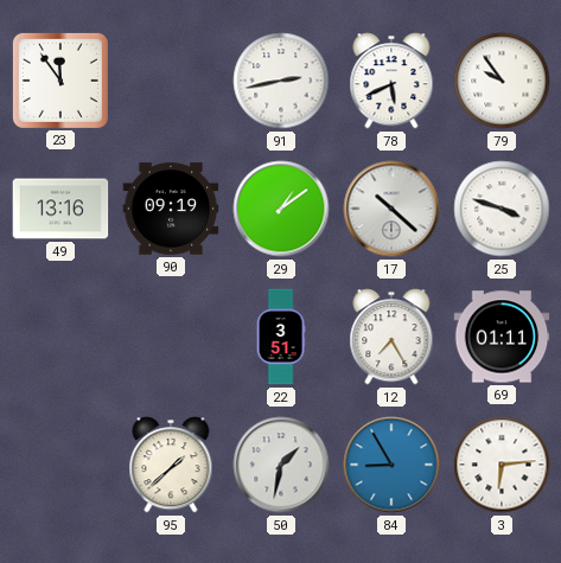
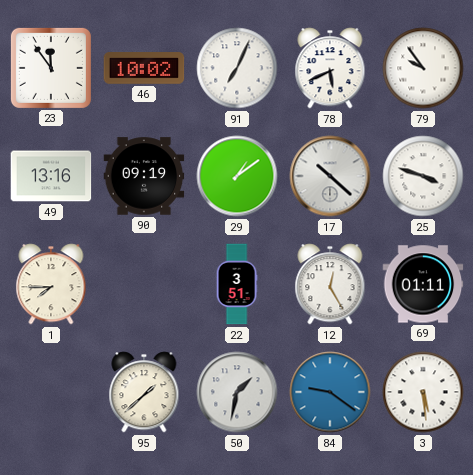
46: none -> 10:02
91: 2:43 -> 7:04
1: none -> 7:45
12: 7:25 -> 12:25
84: 8:55 -> 9:21
3: 6:14 -> 5:29
